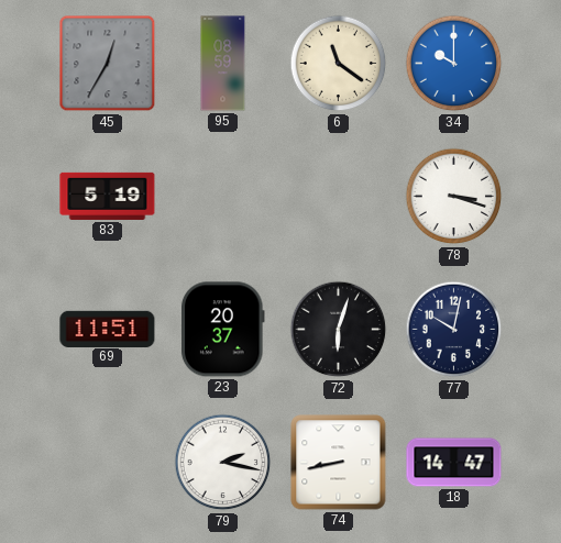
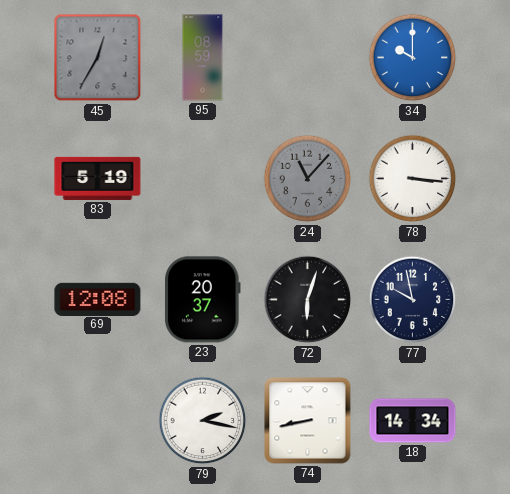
6: 11:21 -> none
24: none -> 11:07
78: 3:18 -> 3:16
69: 11:51 -> 12:08
77: 10:02 -> 9:58
18: 14:47 -> 14:34
